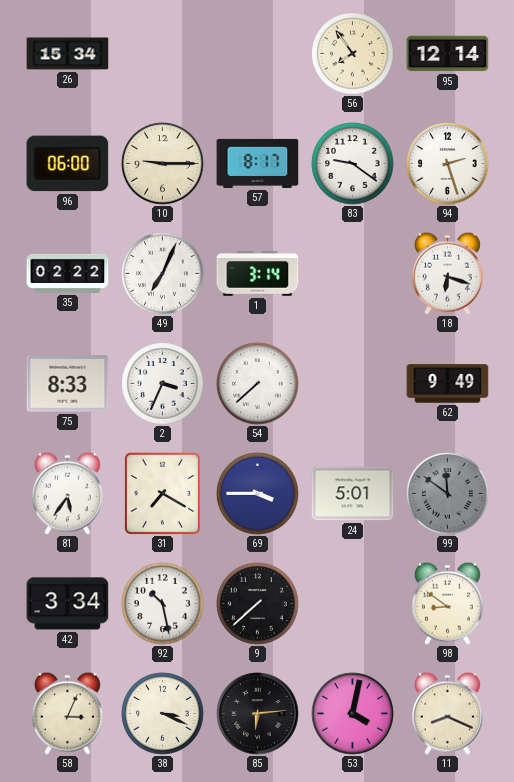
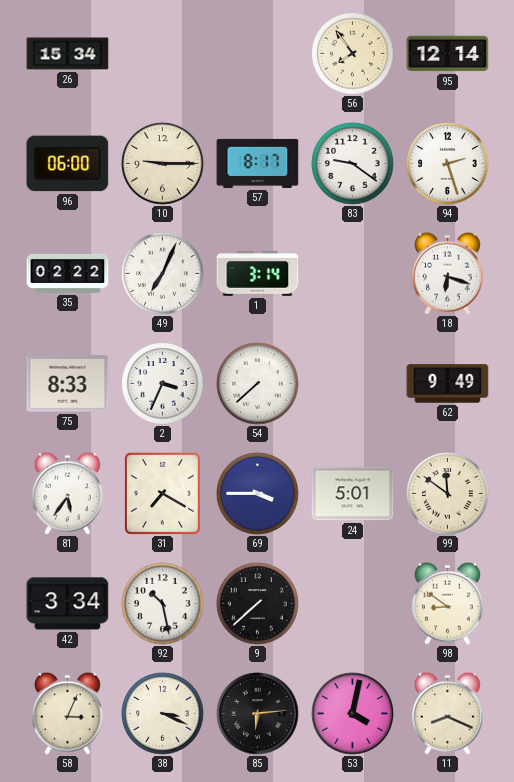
99 dial: grey -> cream
